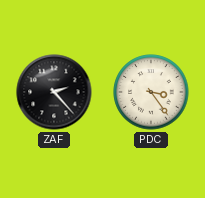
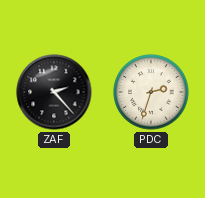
PDC: 3:24 -> 2:33
